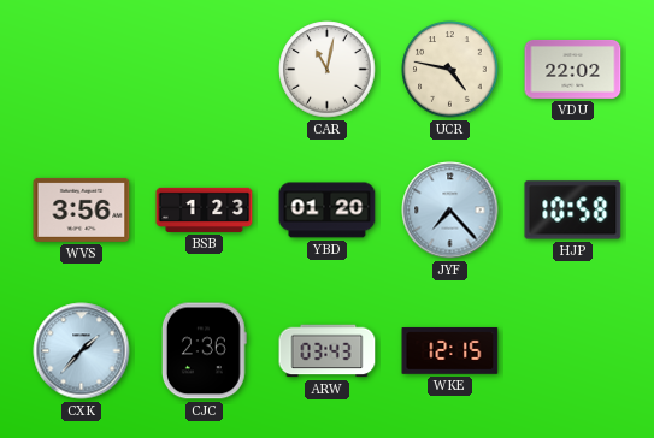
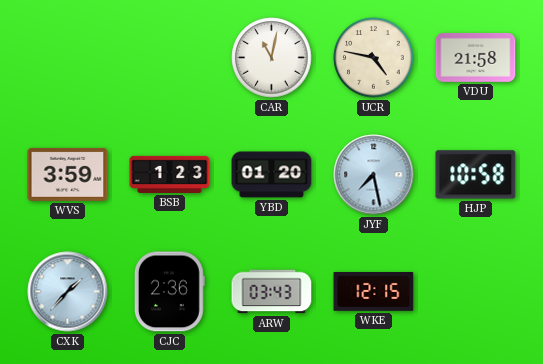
VDU: 22:02 -> 21:58
WVS: 3:56 -> 3:59
JYF: 7:23 -> 7:28
